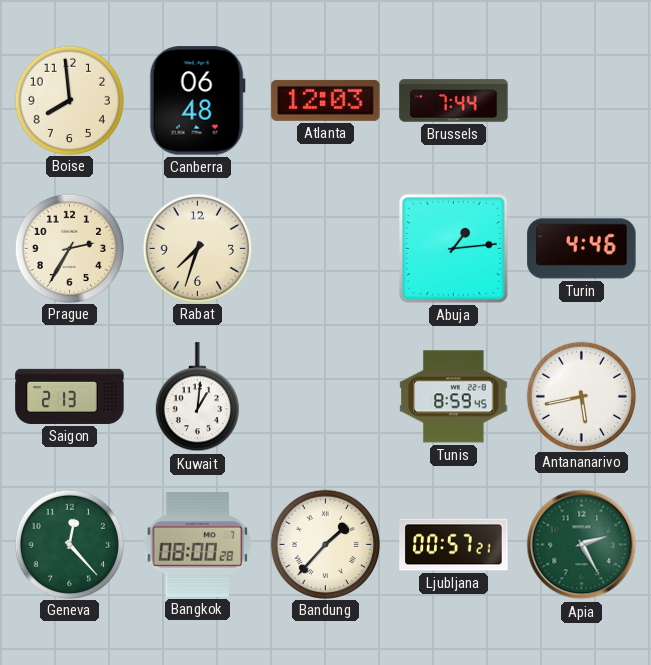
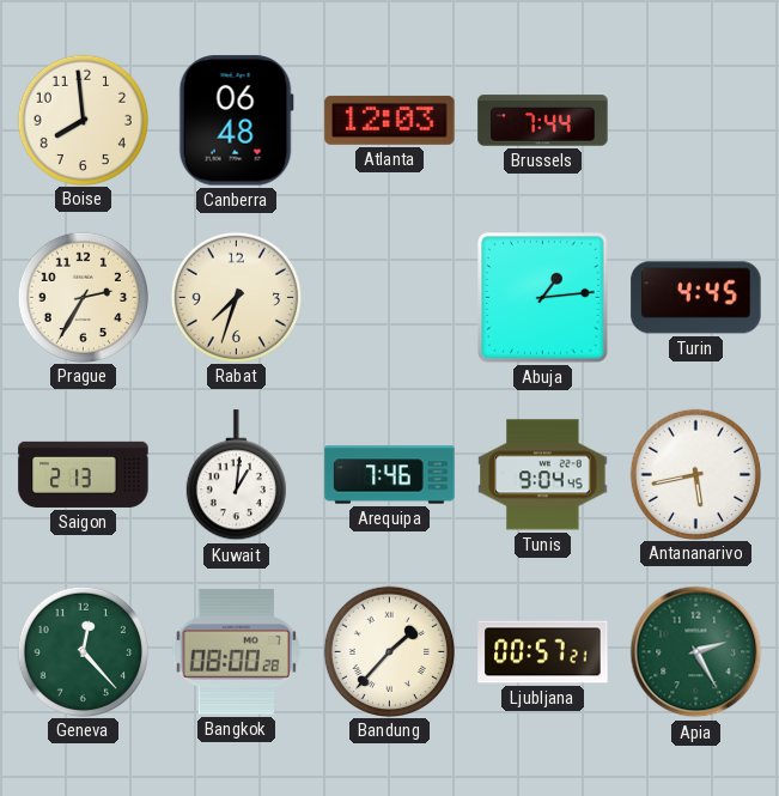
Turin: 4:46 -> 4:45
Arequipa: none -> 7:46
Tunis: 8:59 -> 9:04
